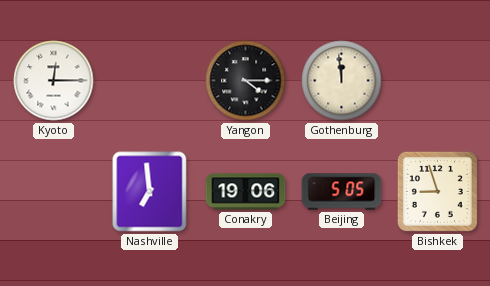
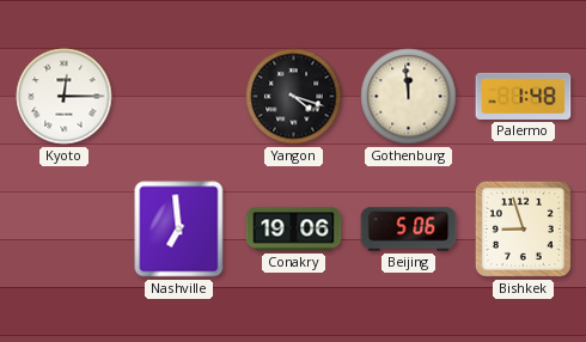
Yangon: 4:15 -> 4:18
Palermo: none -> 1:48
Beijing: 5:05 -> 5:06
